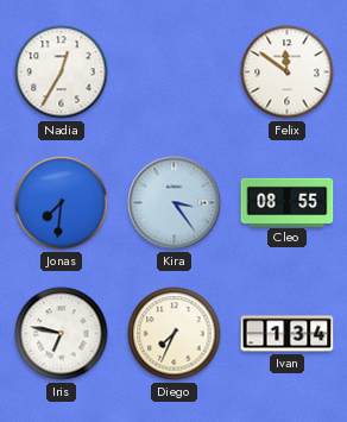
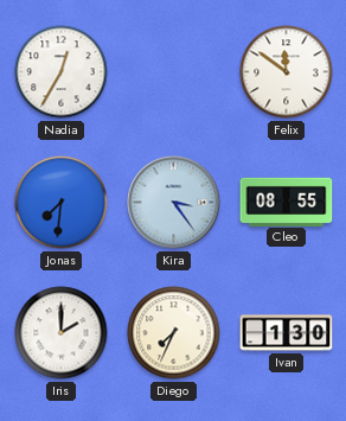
Iris: 6:47 -> 2:00
Ivan: 1:34 -> 1:30
